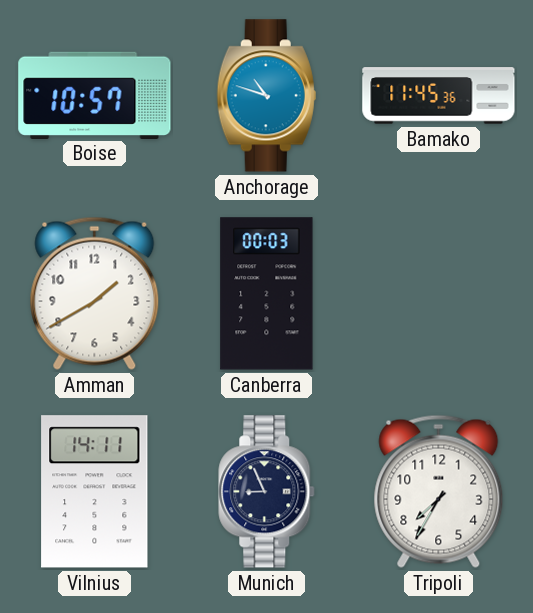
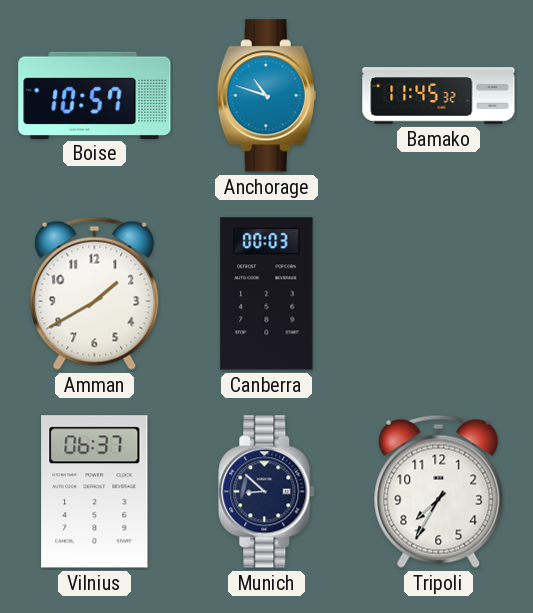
Bamako: 11:45:36 -> 11:45:32
Vilnius: 14:11 -> 06:37
Munich: 8:56 -> 8:52
